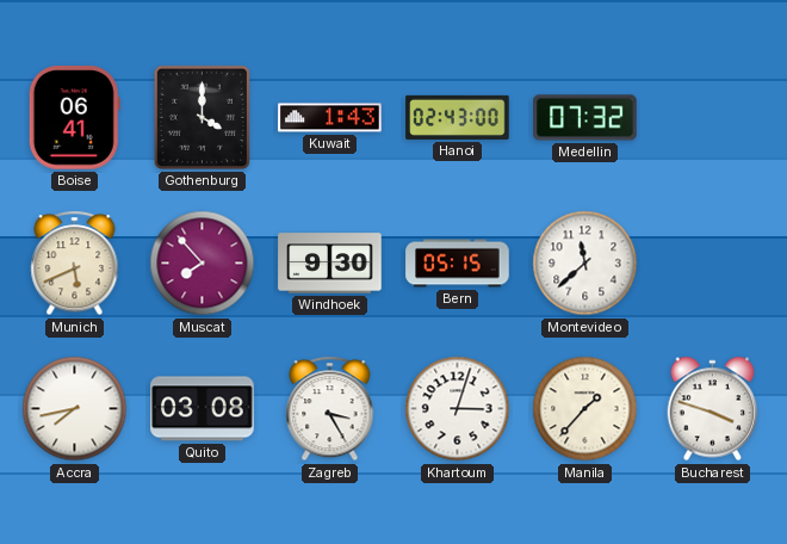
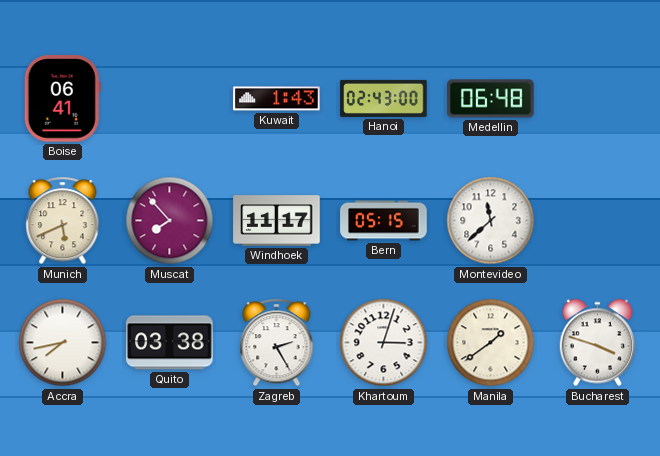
Gothenburg: 4:00 -> none
Medellin: 07:32 -> 06:48
Windhoek: 9:30 -> 11:17
Quito: 03:08 -> 03:38
Zagreb: 3:25 -> 2:25
Manila: 1:37 -> 1:39
